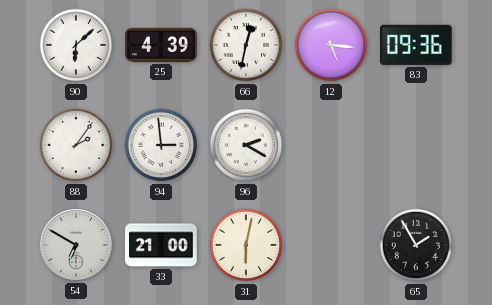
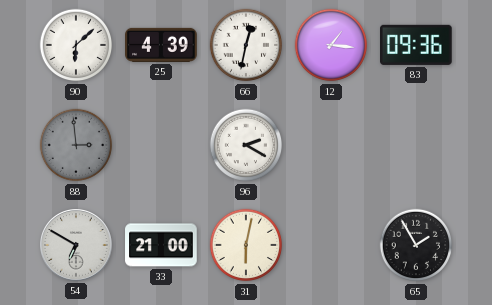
12: 5:16 -> 1:16
88: 2:06 -> 2:59
88 dial: white -> grey
94: 2:59 -> none
